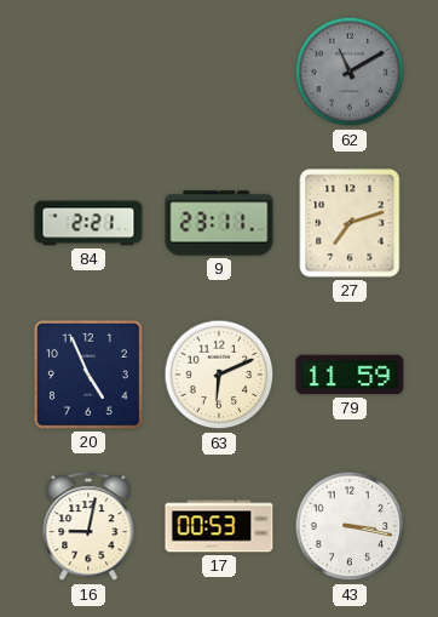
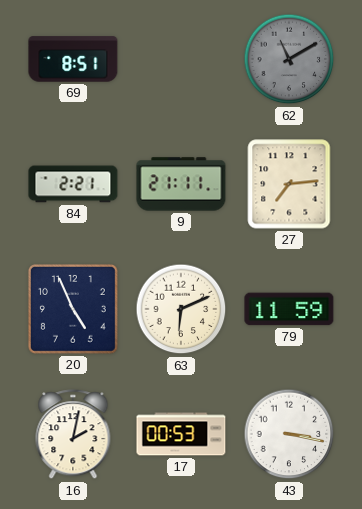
69: none -> 8:51
9: 23:11 -> 21:11
27: 7:12 -> 7:14
16: 9:02 -> 2:02
